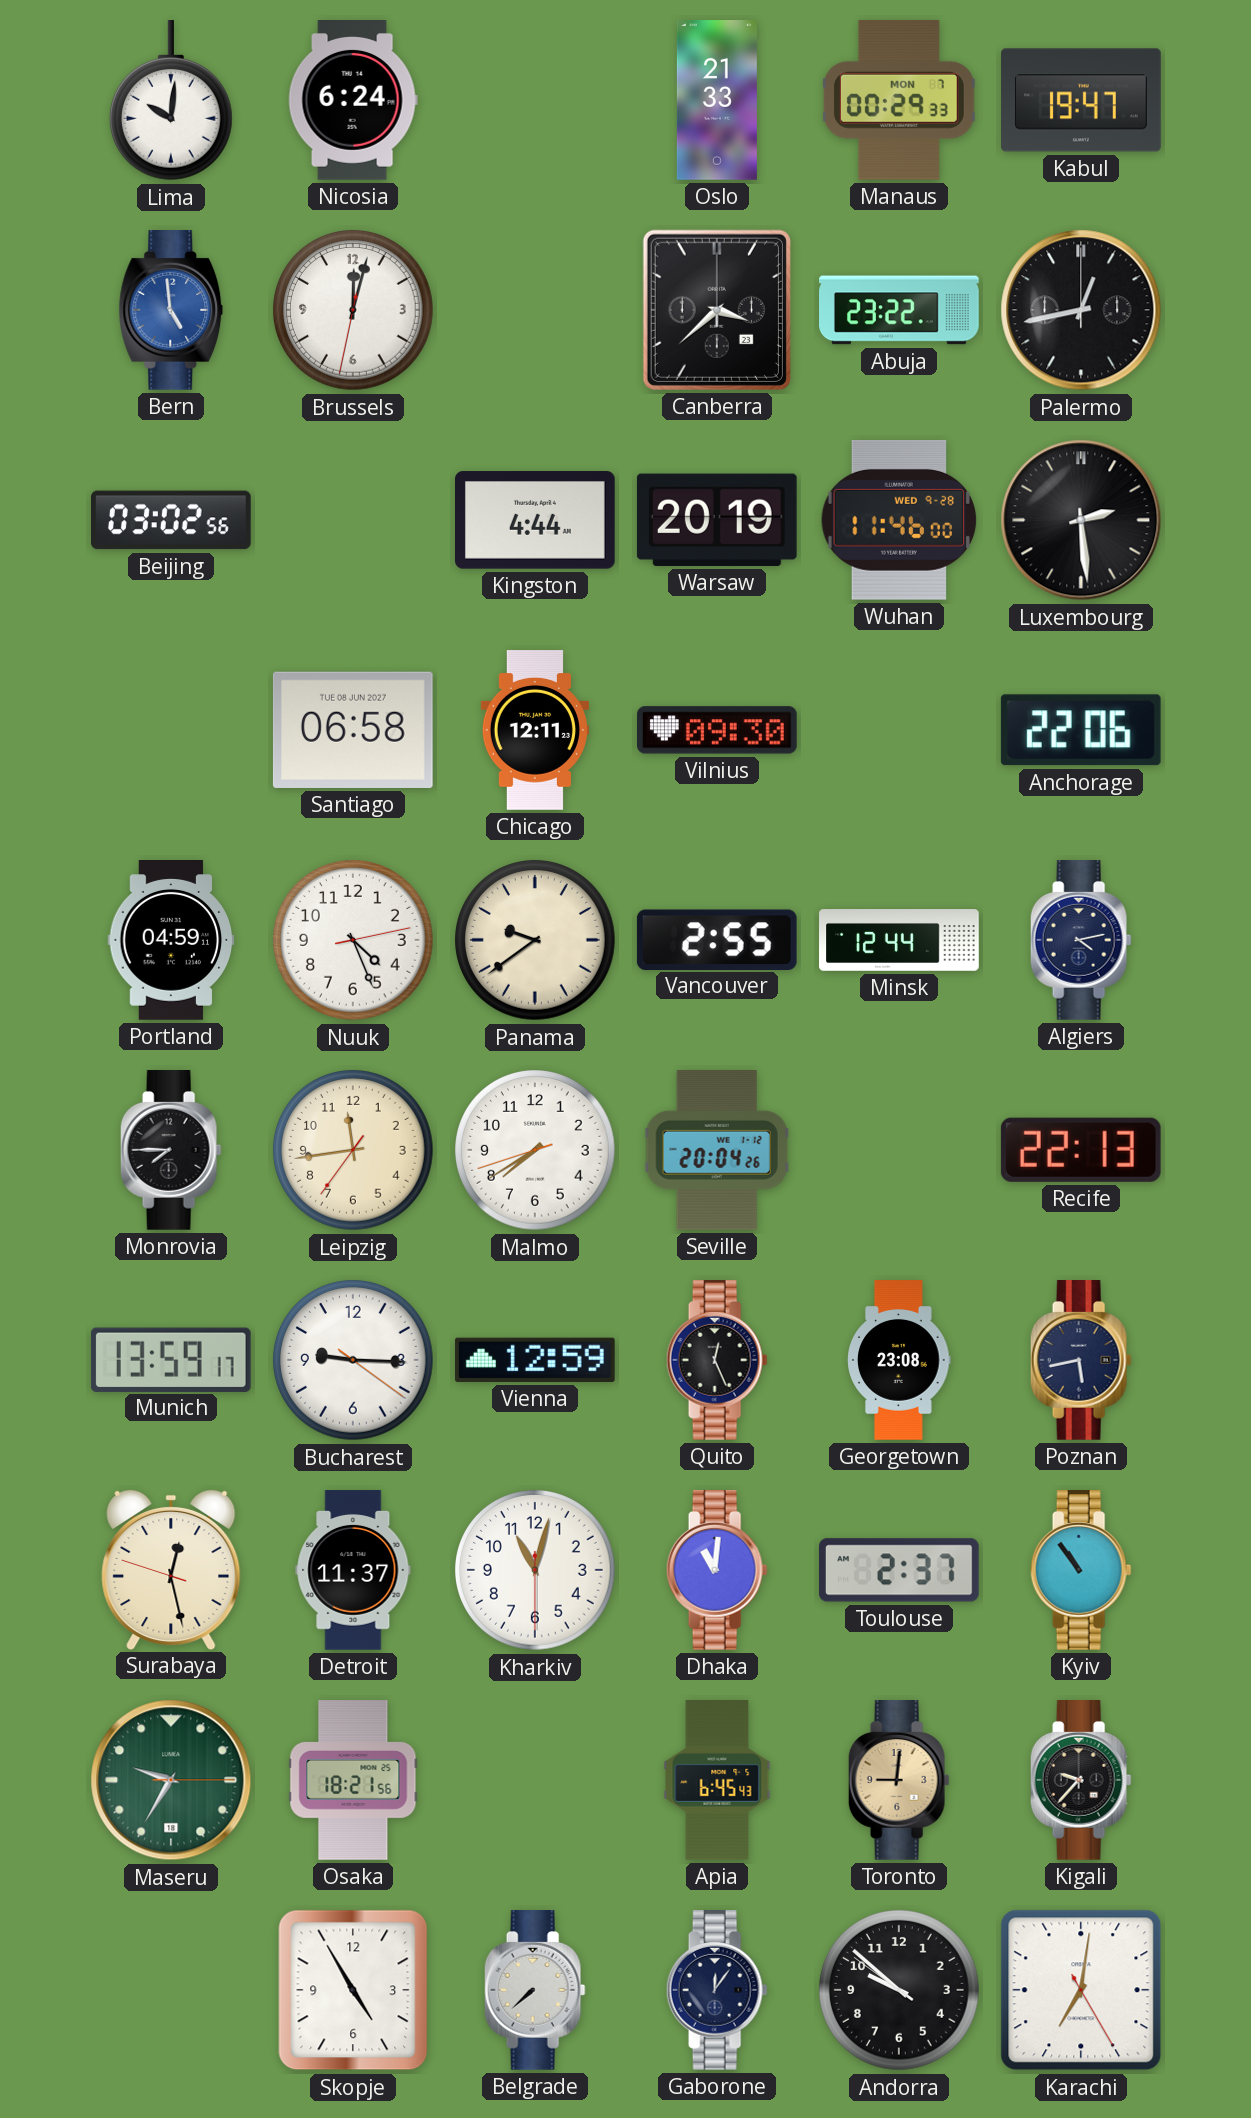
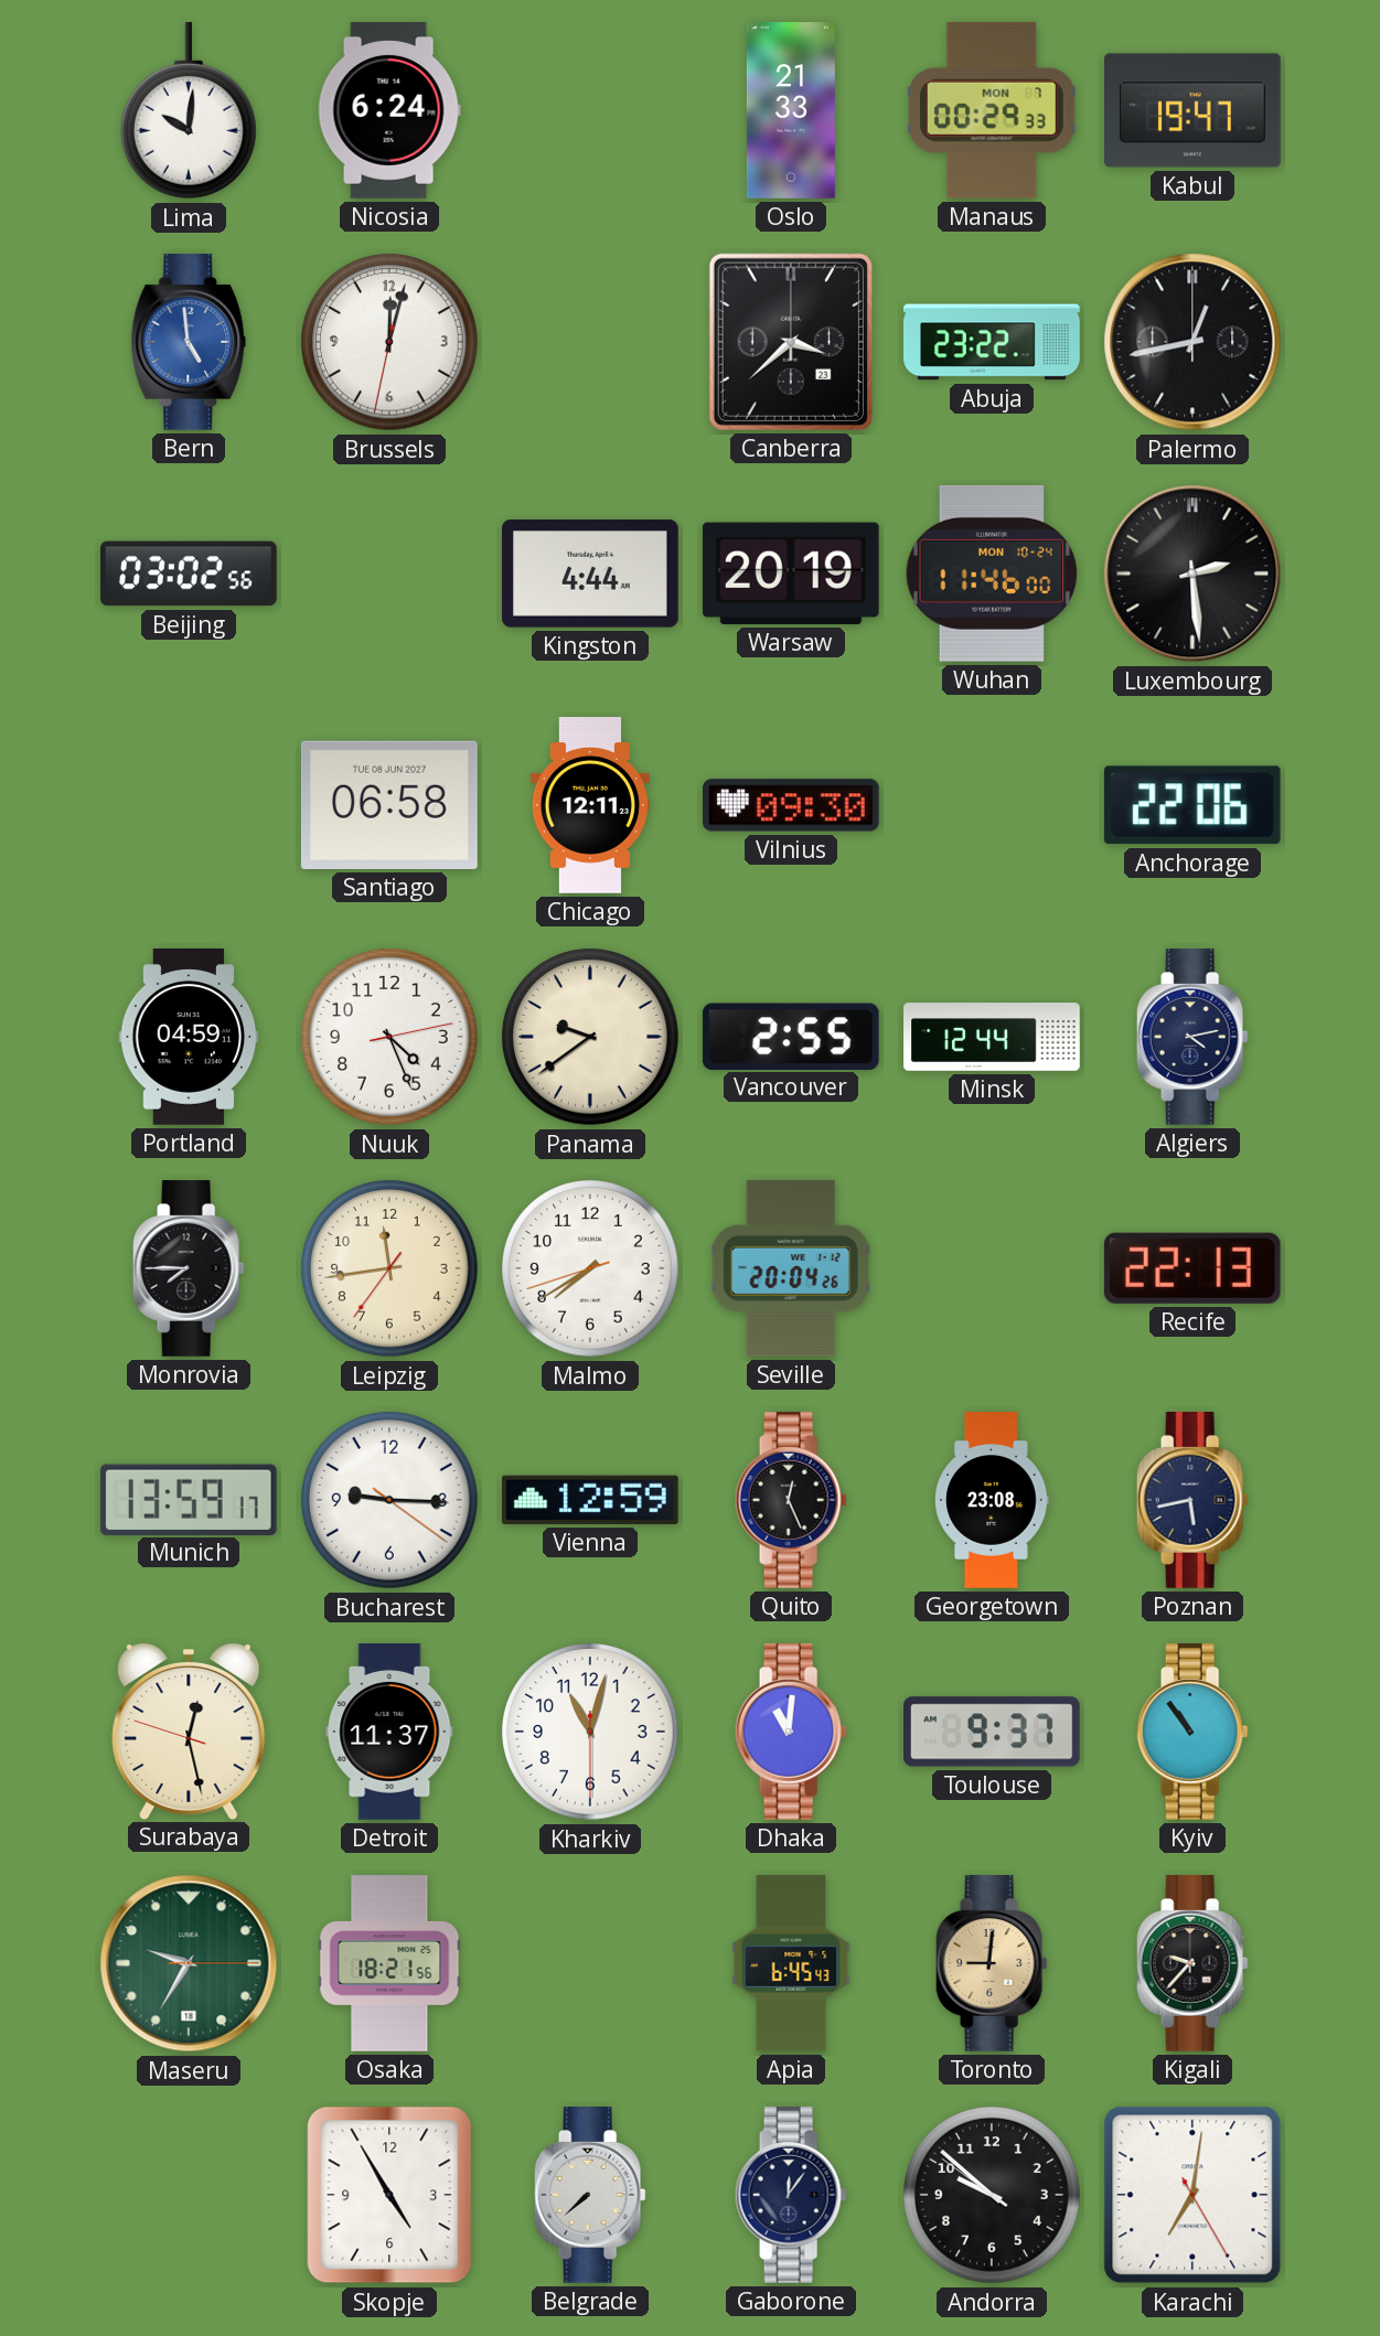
Wuhan date: WED 9-28 -> MON 10-24
Toulouse: 2:37 -> 9:37
